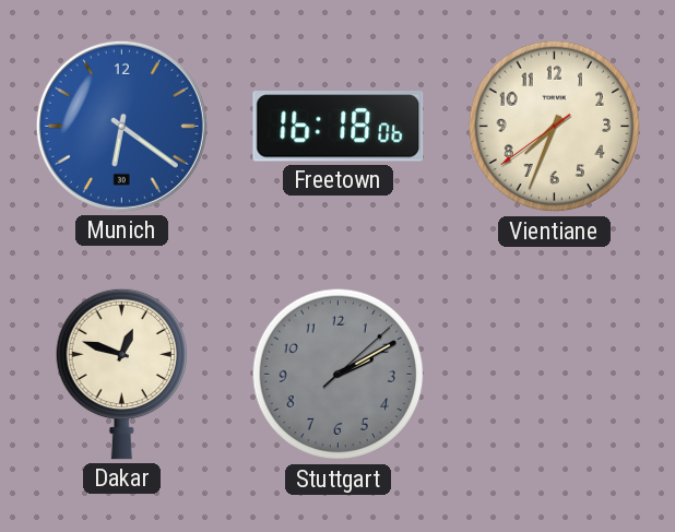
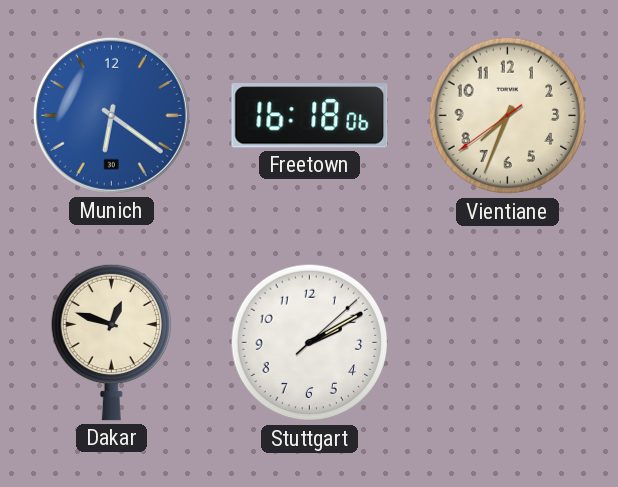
Stuttgart dial: grey -> white
